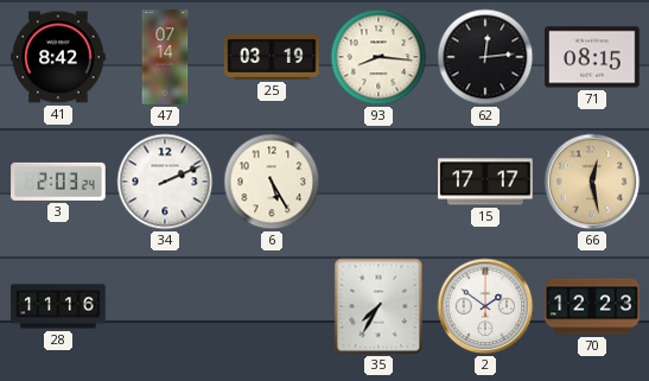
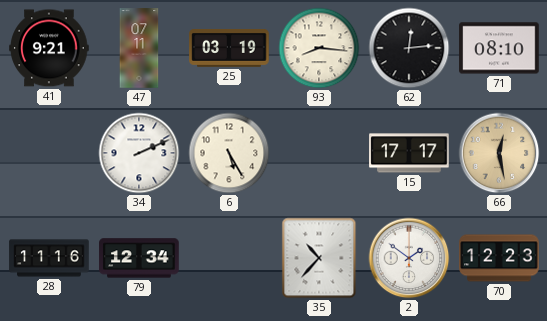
41: 8:42 -> 9:21
47: 07:14 -> 07:11
71: 08:15 -> 08:10
3: 2:03 -> none
79: none -> 12:34
35: 7:35 -> 10:37
